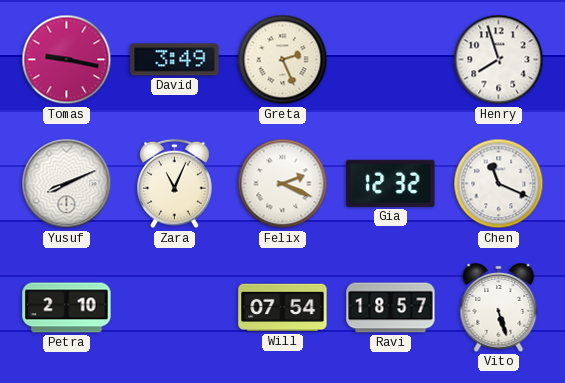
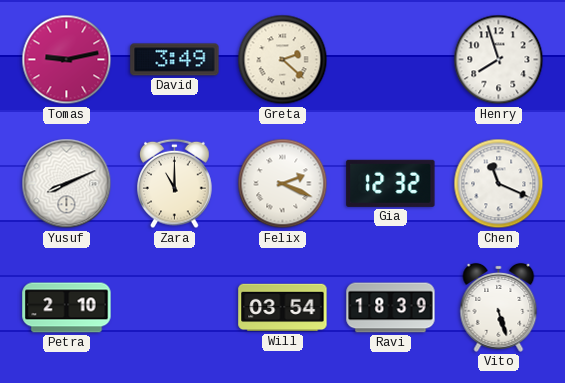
Tomas: 9:17 -> 9:13
Greta: 2:26 -> 2:22
Zara: 11:04 -> 11:00
Will: 07:54 -> 03:54
Ravi: 18:57 -> 18:39
